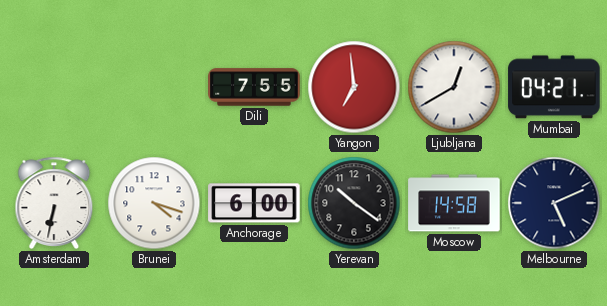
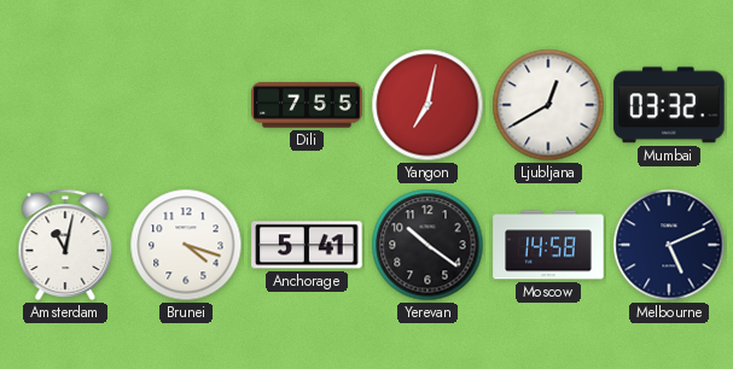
Yangon: 6:59 -> 7:02
Mumbai: 04:21 -> 03:32
Amsterdam: 6:32 -> 11:02
Anchorage: 6:00 -> 5:41
